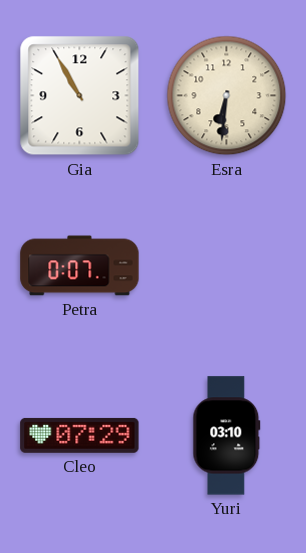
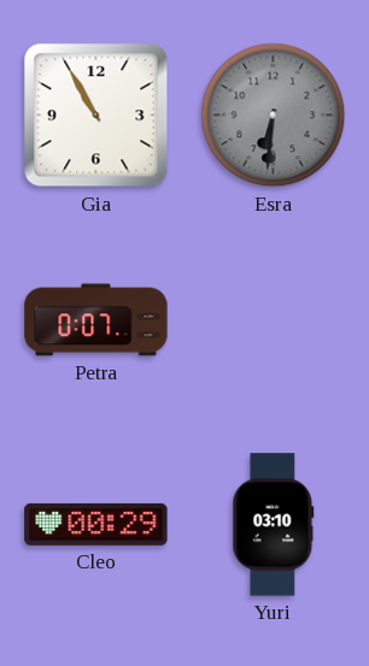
Esra dial: cream -> grey
Cleo: 07:29 -> 00:29
